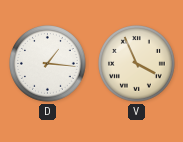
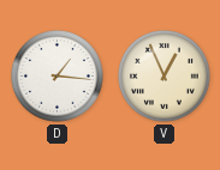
V: 3:56 -> 12:56
